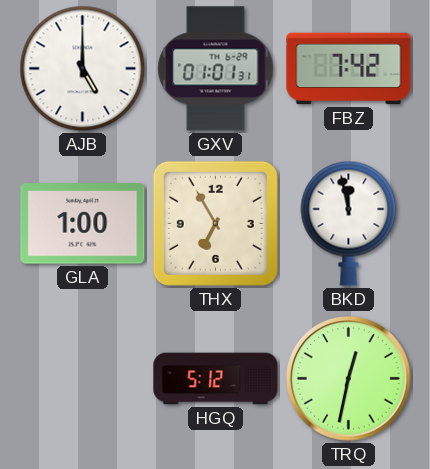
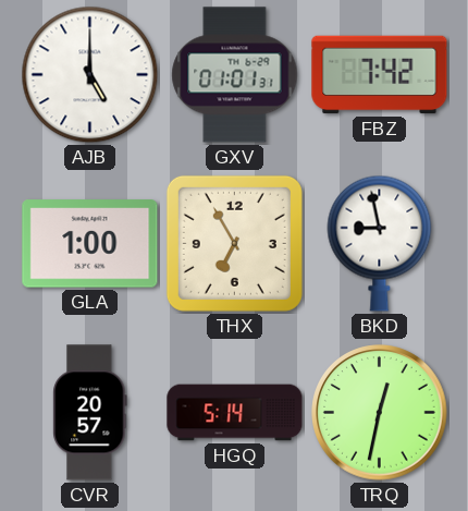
BKD: 11:58 -> 8:58
CVR: none -> 20:57
HGQ: 5:12 -> 5:14
